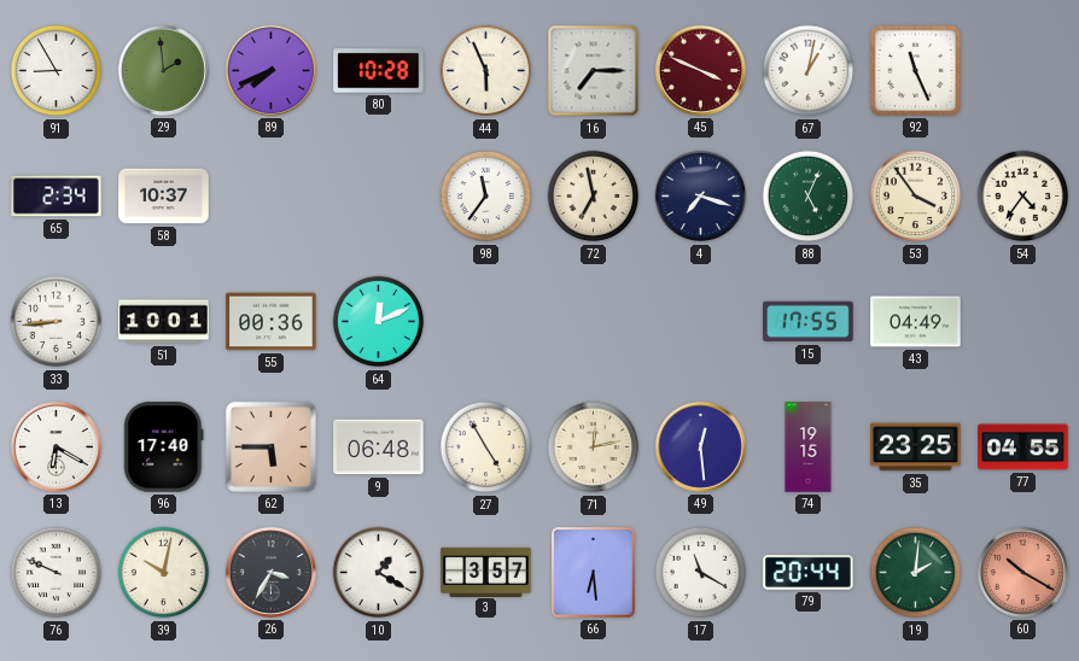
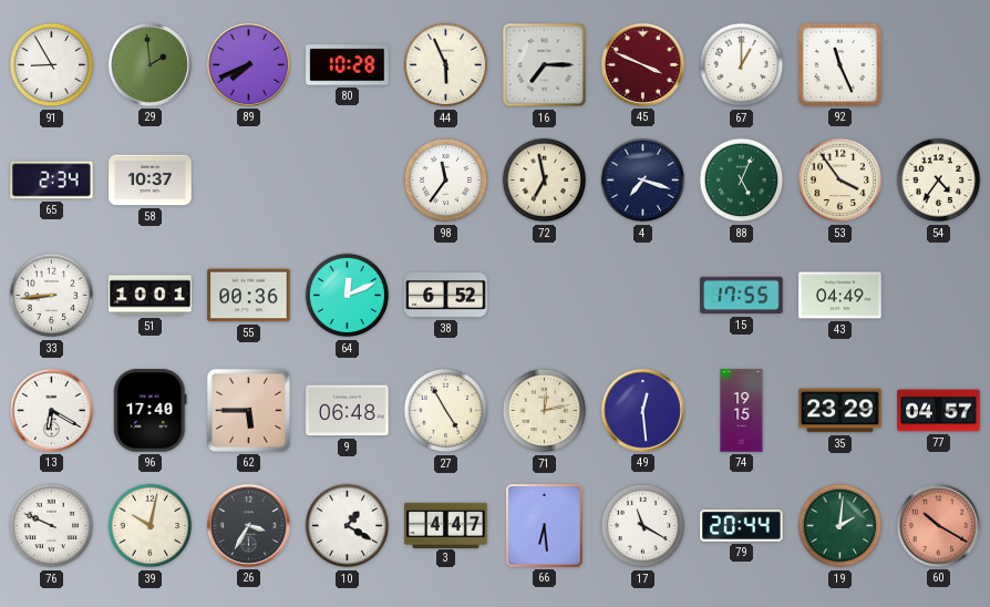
67: 1:02 -> 1:00
38: none -> 6:52
35: 23:25 -> 23:29
77: 04:55 -> 04:57
3: 3:57 -> 4:47
